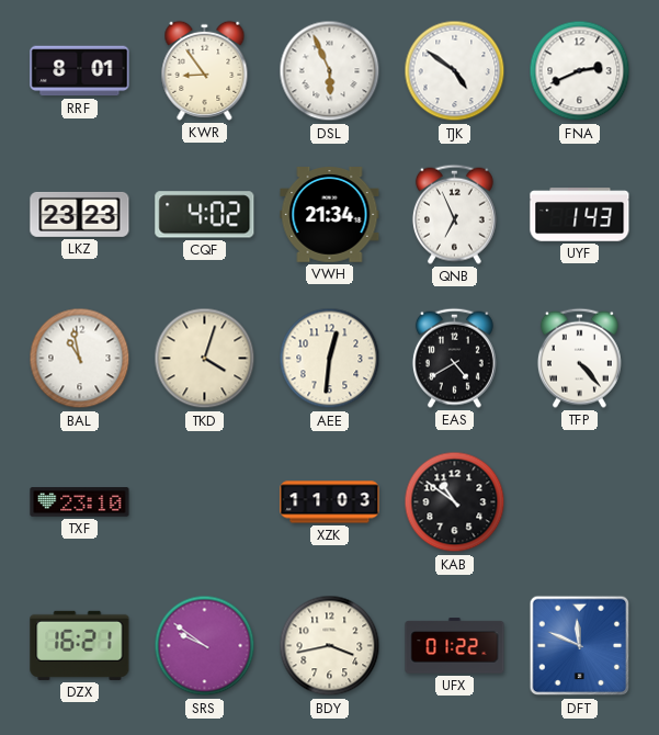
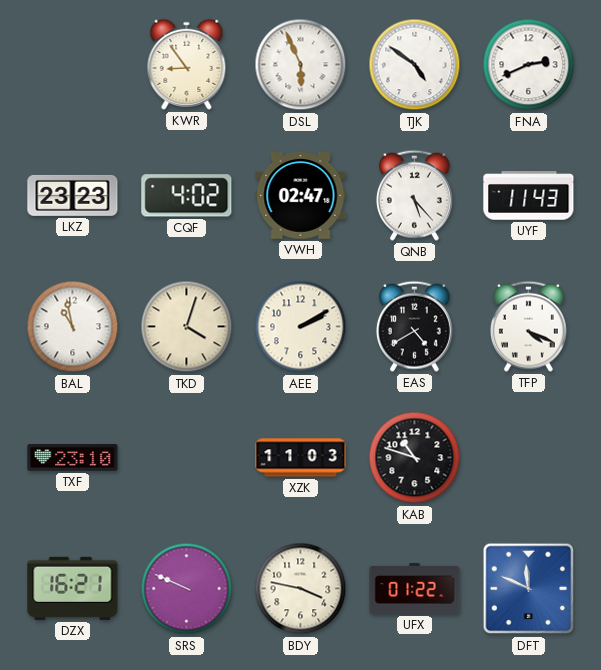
RRF: 8:01 -> none
VWH: 21:34 -> 02:47
QNB: 6:56 -> 5:23
UYF: 1:43 -> 11:43
AEE: 12:31 -> 2:10
TFP: 4:23 -> 4:19
KAB: 10:51 -> 10:48
SRS: 9:51 -> 9:49
BDY: 3:43 -> 3:47
